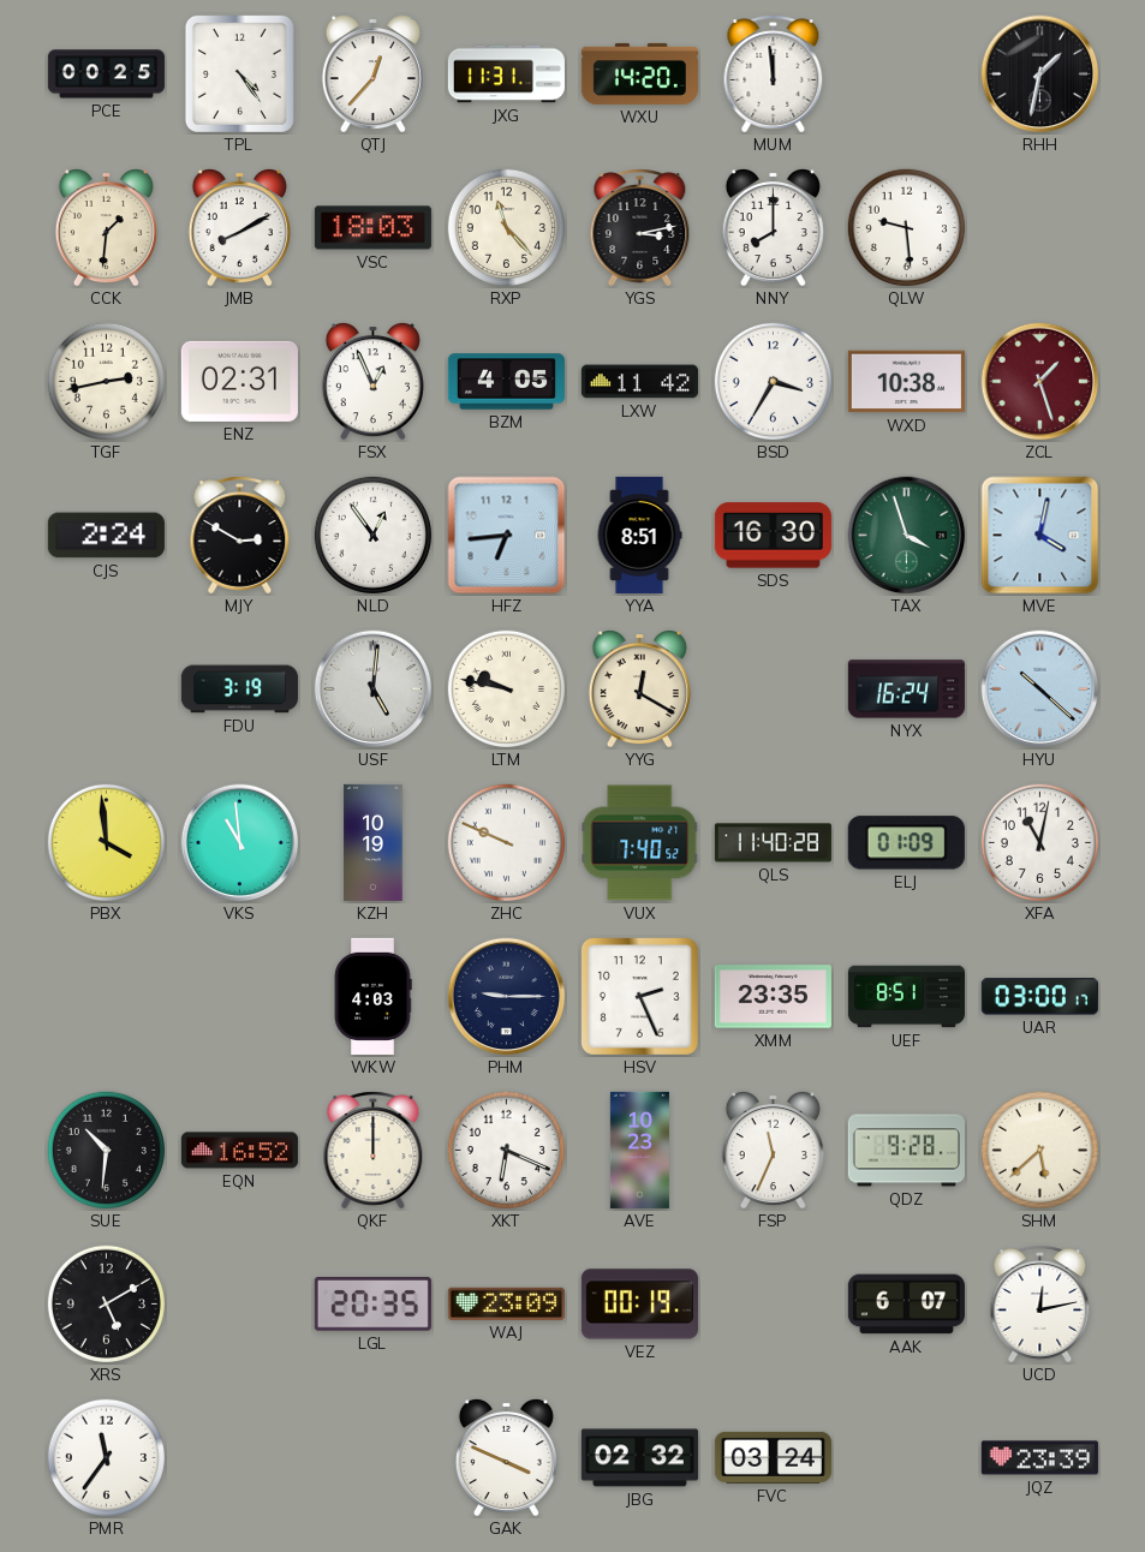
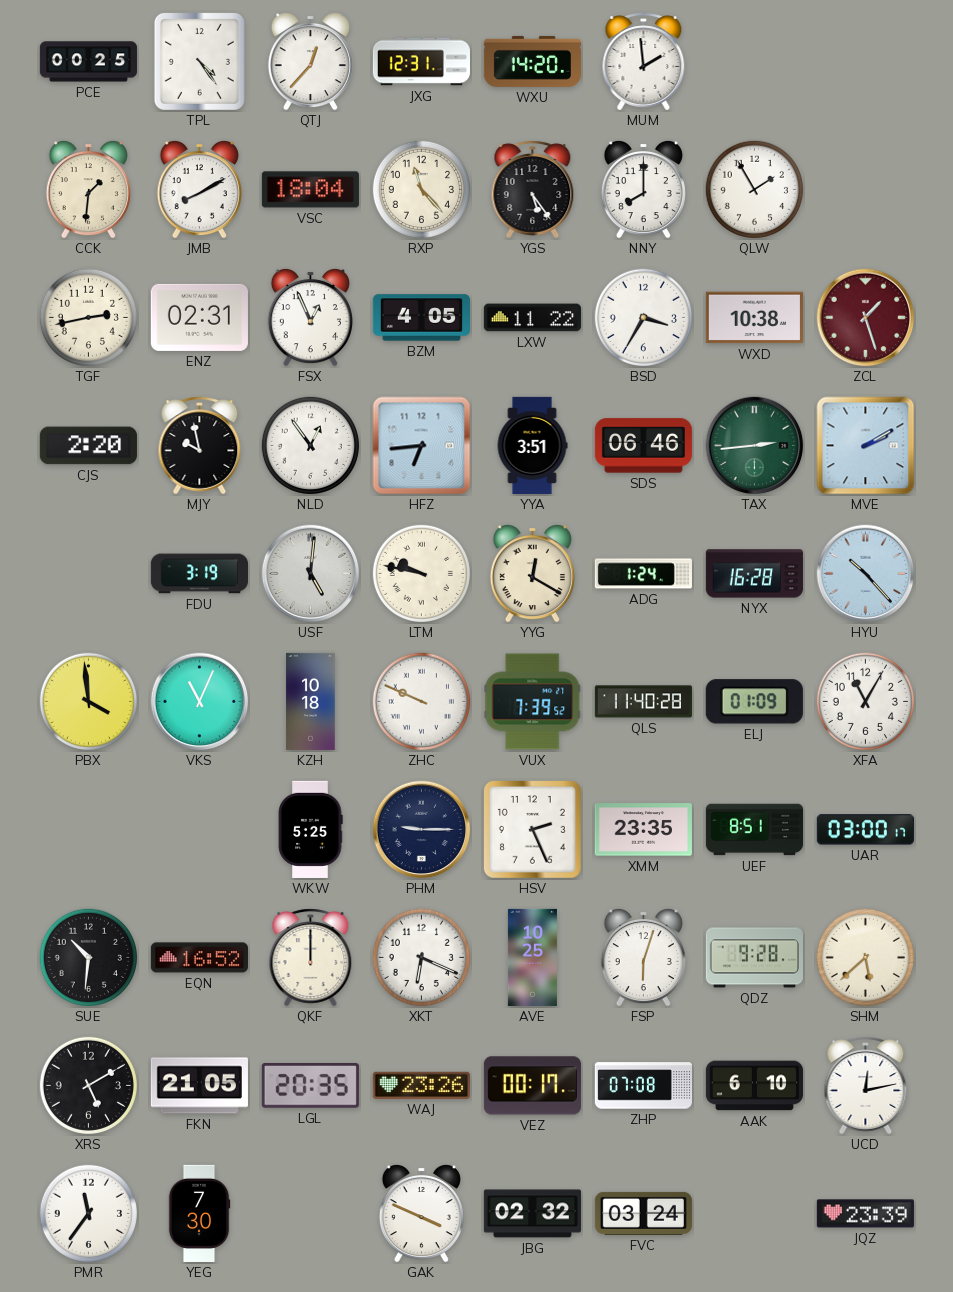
JXG: 11:31 -> 12:31
MUM: 11:59 -> 1:59
RHH: 1:32 -> none
VSC: 18:03 -> 18:04
YGS: 3:13 -> 5:24
QLW: 9:29 -> 1:55
LXW: 11:42 -> 11:22
CJS: 2:24 -> 2:20
MJY: 2:50 -> 9:58
YYA: 8:51 -> 3:51
SDS: 16:30 -> 06:46
TAX: 3:57 -> 2:44
MVE: 4:02 -> 2:10
ADG: none -> 1:24
NYX: 16:24 -> 16:28
HYU: 10:22 -> 10:23
VKS: 10:59 -> 11:04
KZH: 10:19 -> 10:18
VUX: 7:40 -> 7:39
XFA: 11:02 -> 11:05
WKW: 4:03 -> 5:25
AVE: 10:23 -> 10:25
FSP: 11:34 -> 6:03
FKN: none -> 21:05
WAJ: 23:09 -> 23:26
VEZ: 00:19 -> 00:17
ZHP: none -> 07:08
AAK: 6:07 -> 6:10
YEG: none -> 7:30
